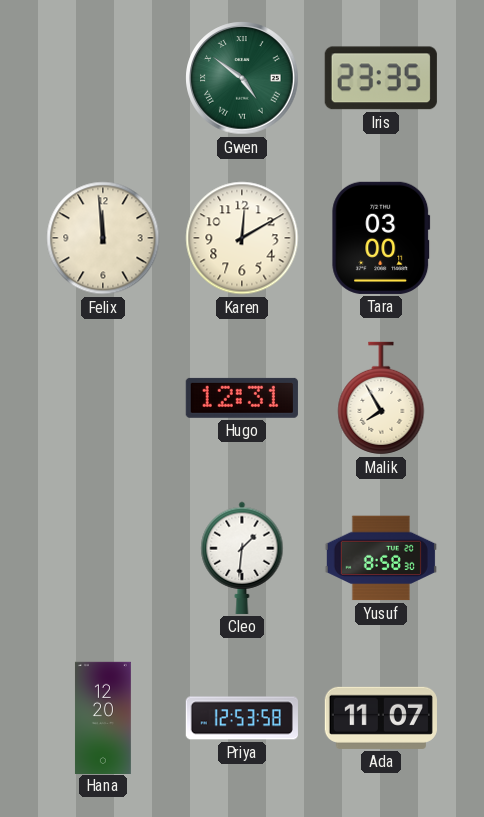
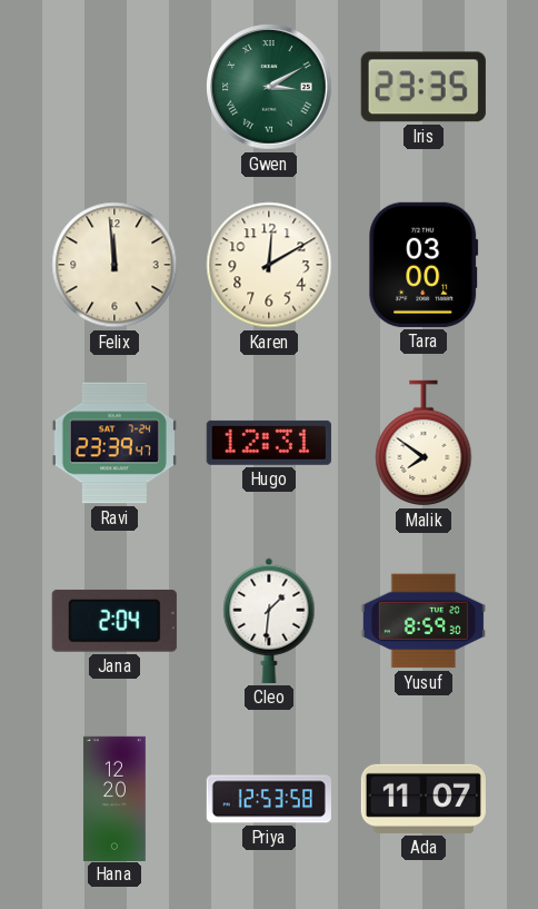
Gwen: 4:51 -> 3:10
Ravi: none -> 23:39
Malik: 7:55 -> 7:51
Jana: none -> 2:04
Yusuf: 8:58 -> 8:59
